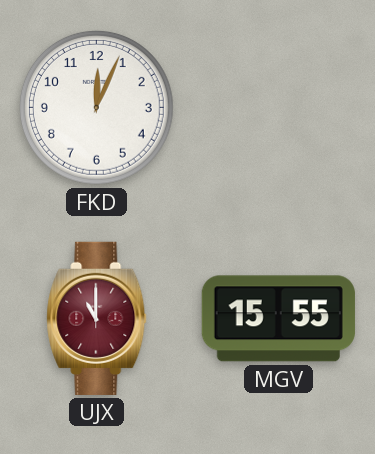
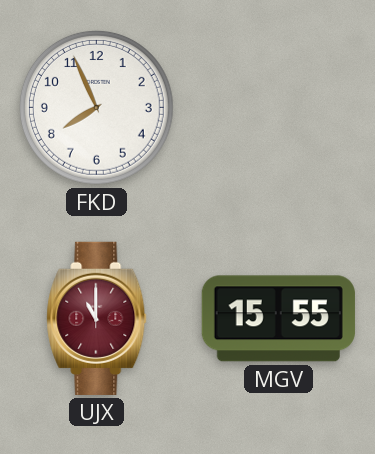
FKD: 12:04 -> 7:56
